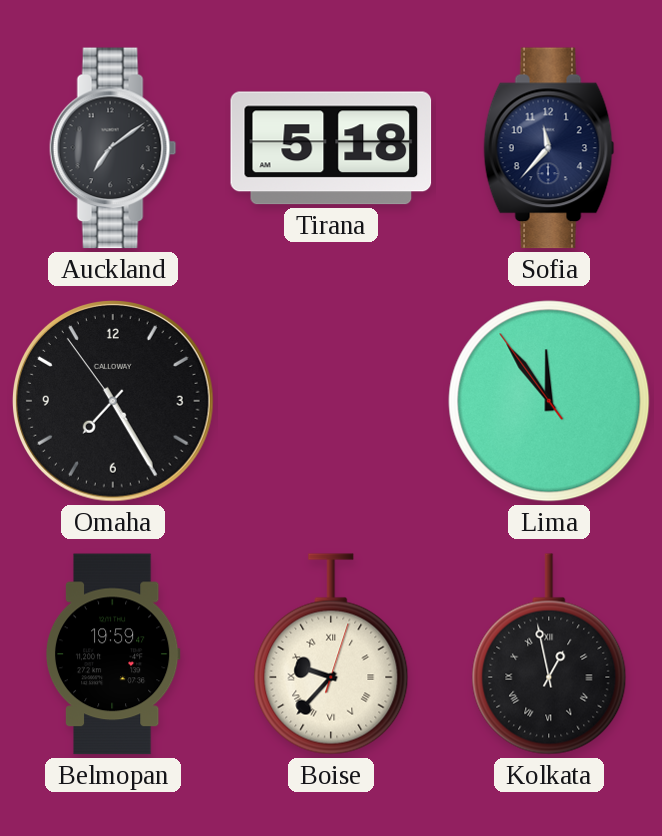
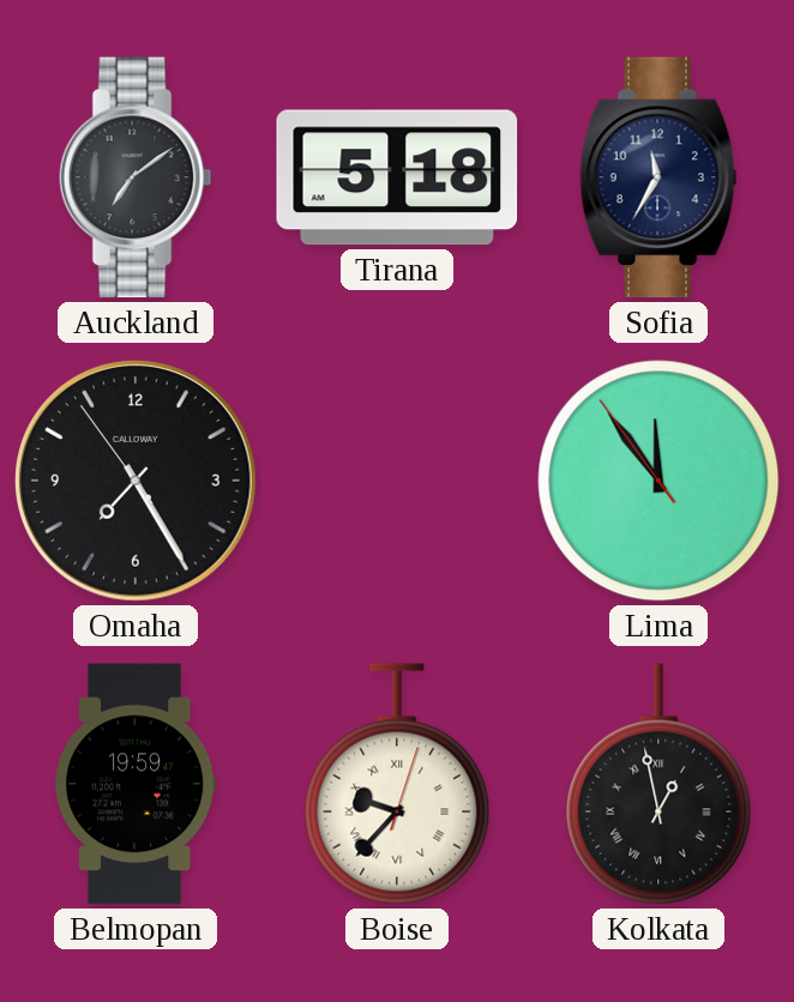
Sofia: 11:37 -> 11:35
